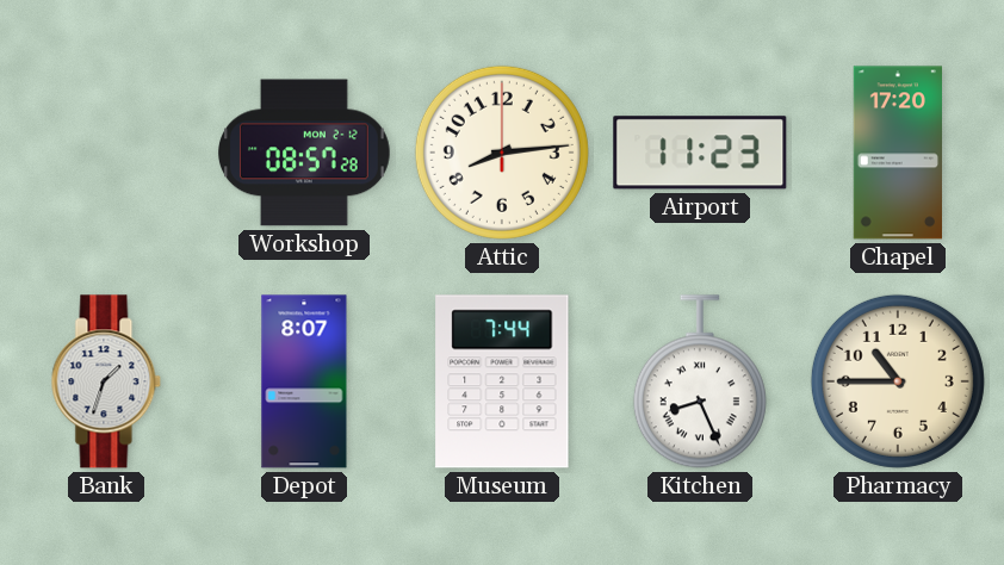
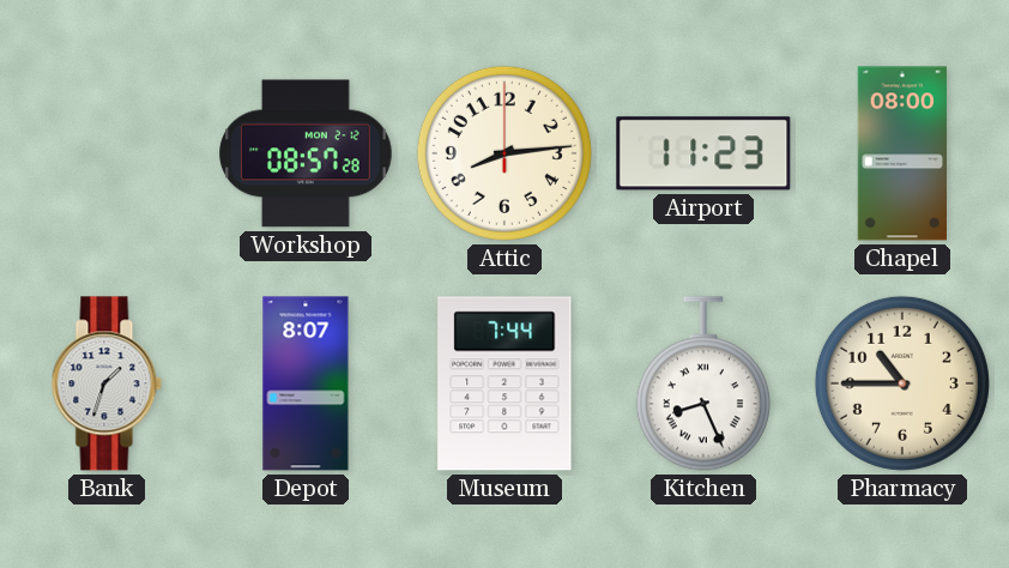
Chapel: 17:20 -> 08:00
